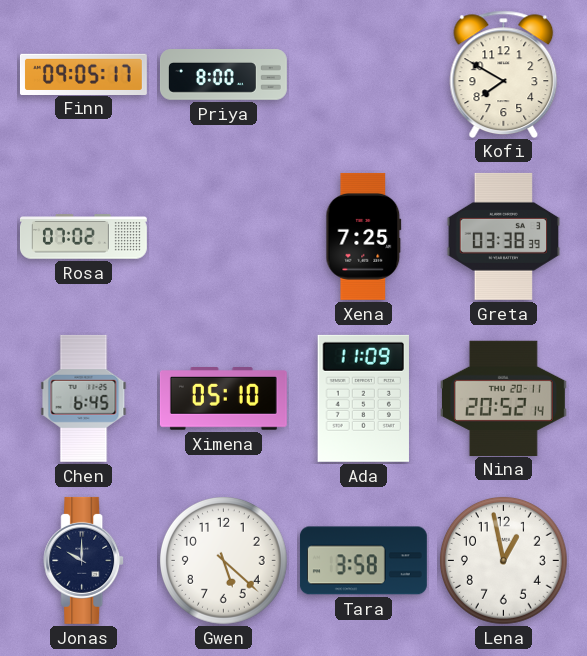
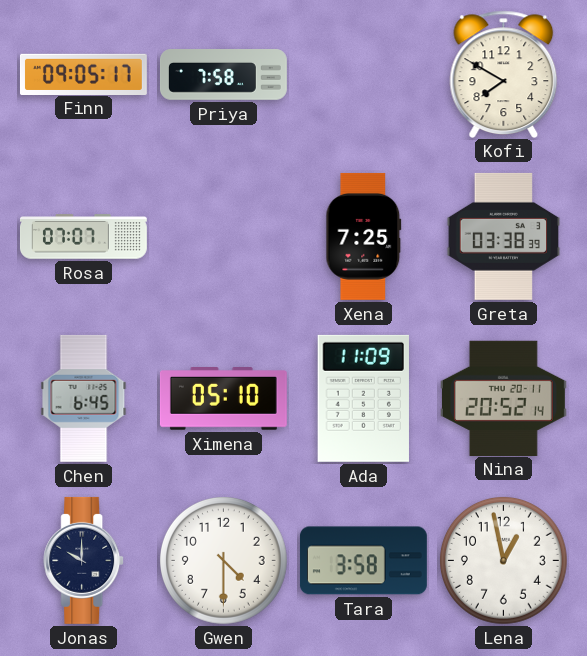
Priya: 8:00 -> 7:58
Rosa: 07:02 -> 07:07
Gwen: 5:22 -> 4:30
